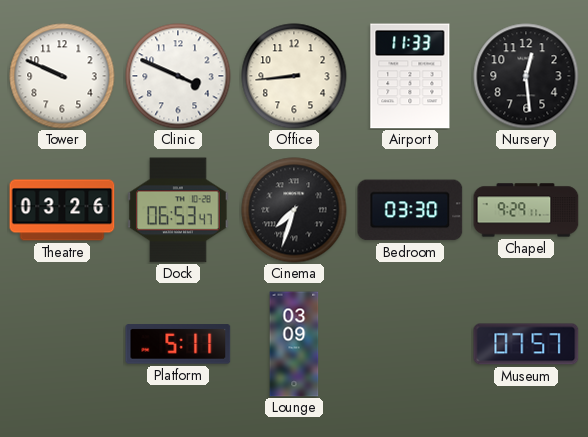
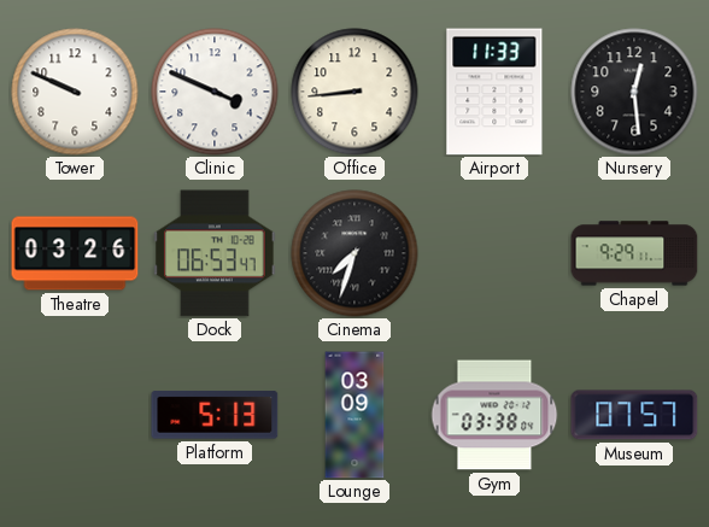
Bedroom: 03:30 -> none
Platform: 5:11 -> 5:13
Gym: none -> 03:38
